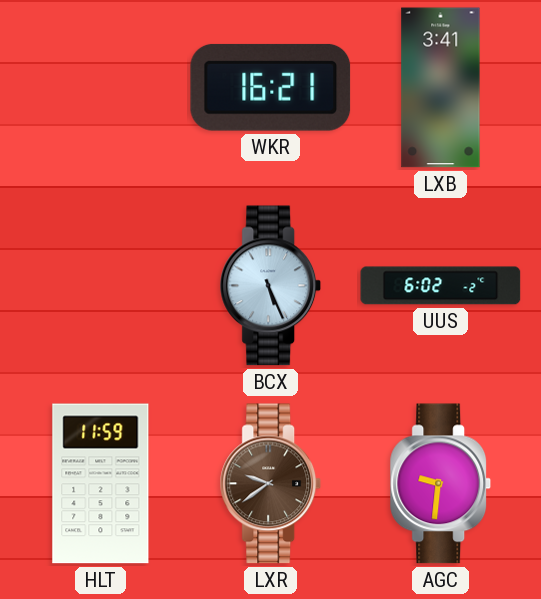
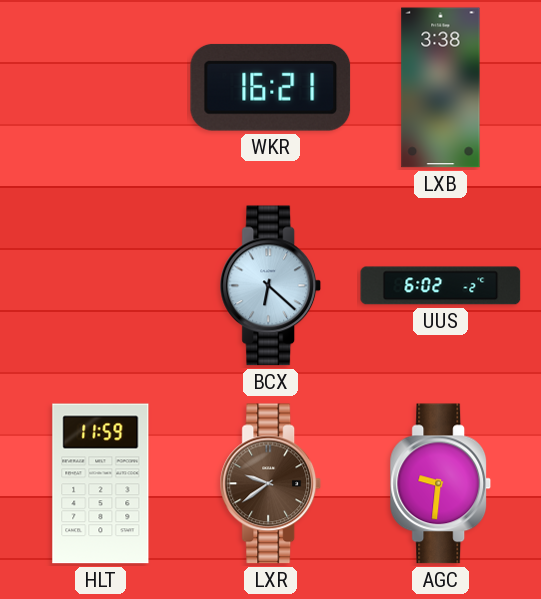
LXB: 3:41 -> 3:38
BCX: 5:26 -> 6:22
